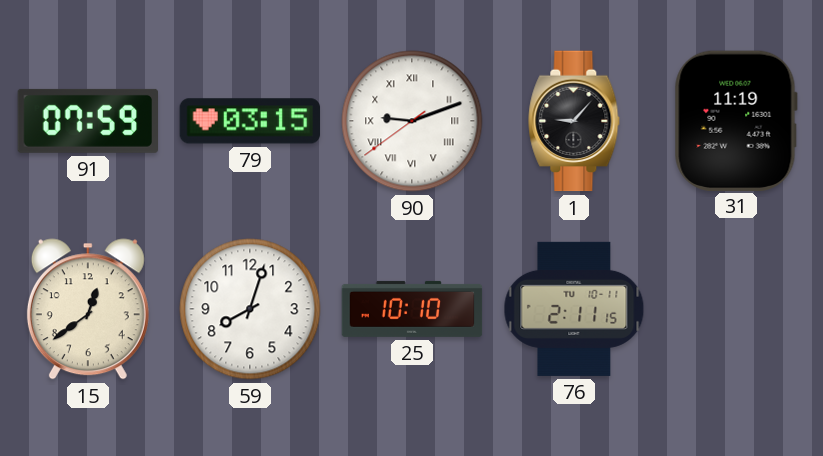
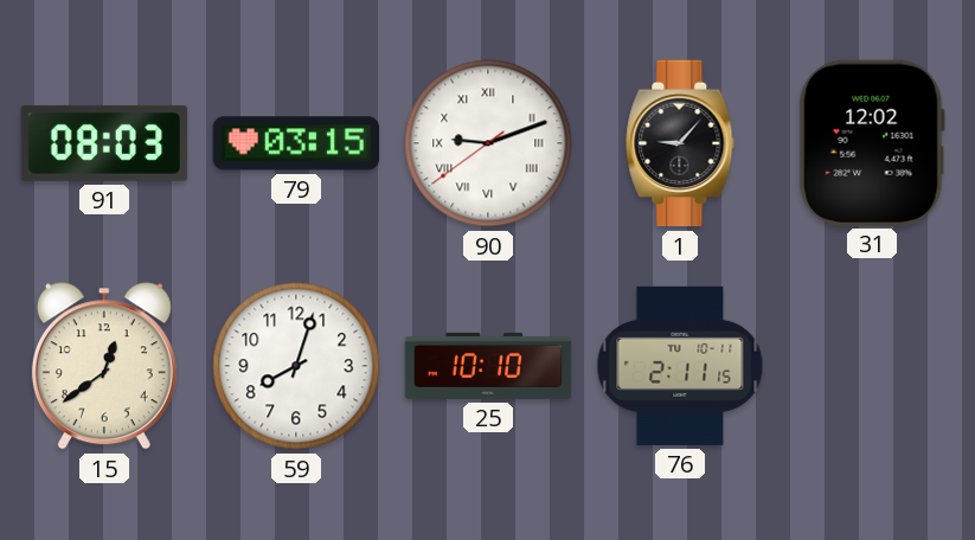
91: 07:59 -> 08:03
31: 11:19 -> 12:02
